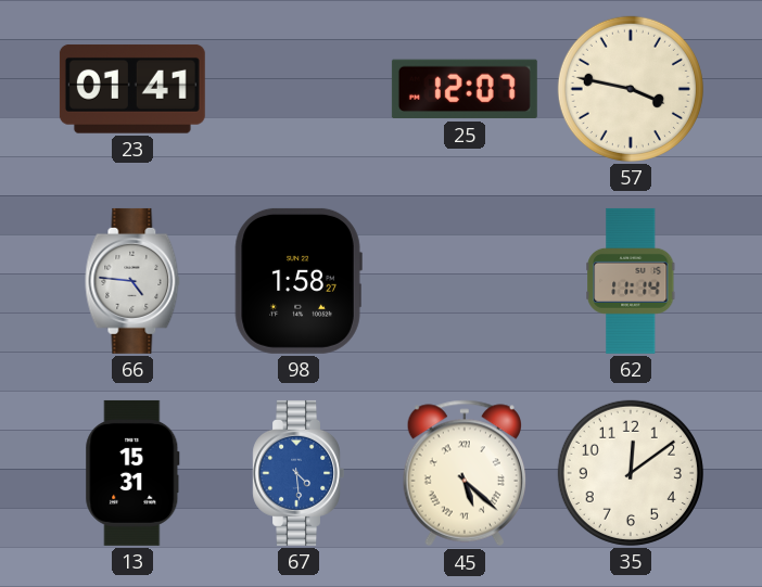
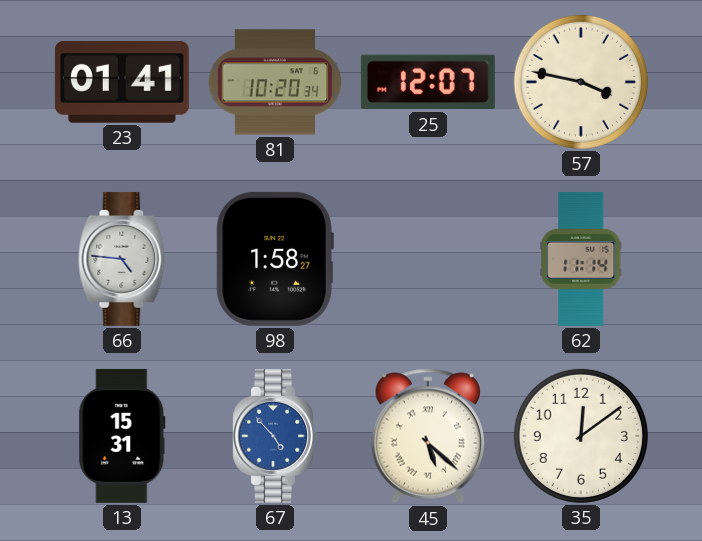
81: none -> 10:20
67: 4:29 -> 4:53
